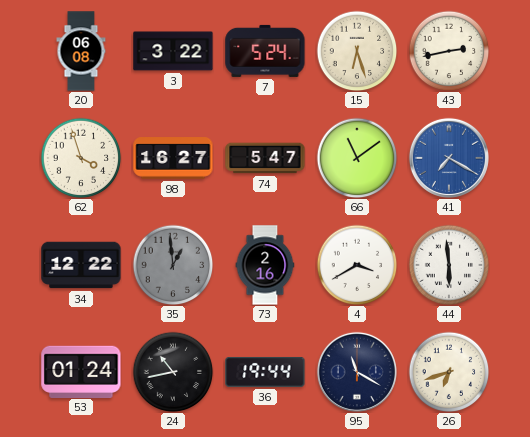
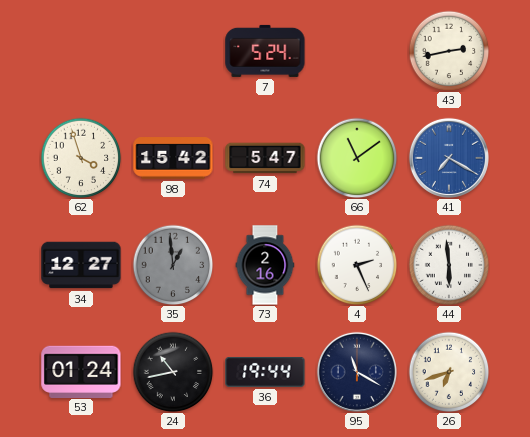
20: 06:08 -> none
3: 3:22 -> none
15: 6:27 -> none
98: 16:27 -> 15:42
34: 12:22 -> 12:27
4: 3:40 -> 2:26
